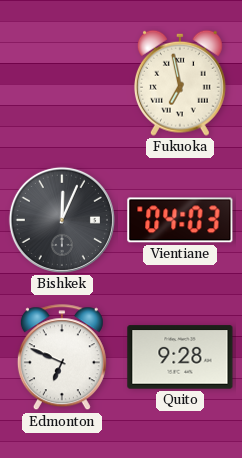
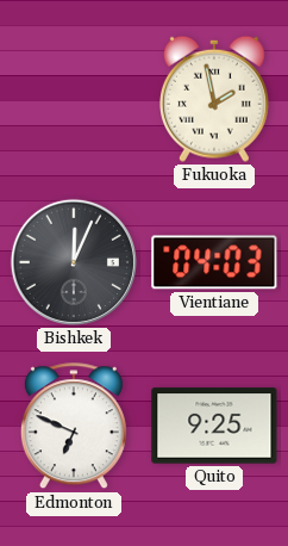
Fukuoka: 6:58 -> 1:58
Quito: 9:28 -> 9:25
